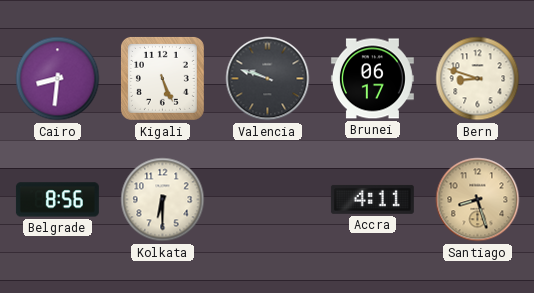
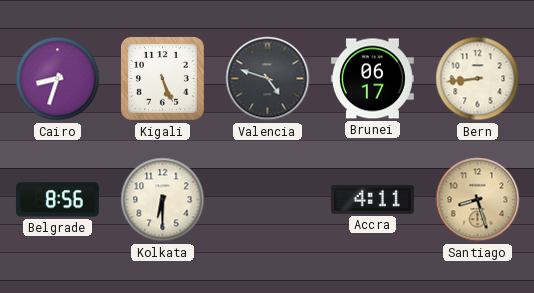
Cairo: 8:31 -> 8:33
Valencia: 9:48 -> 4:48
Bern: 8:48 -> 8:44
